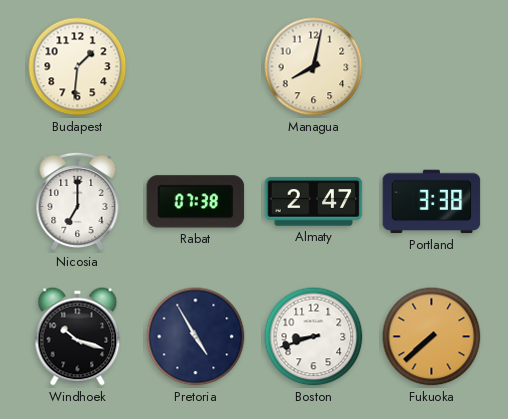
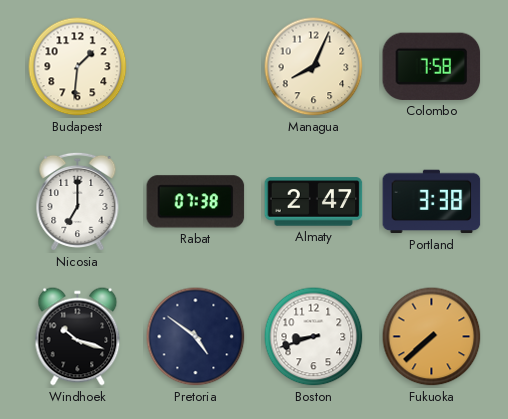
Managua: 8:02 -> 8:04
Colombo: none -> 7:58
Pretoria: 4:55 -> 4:51
